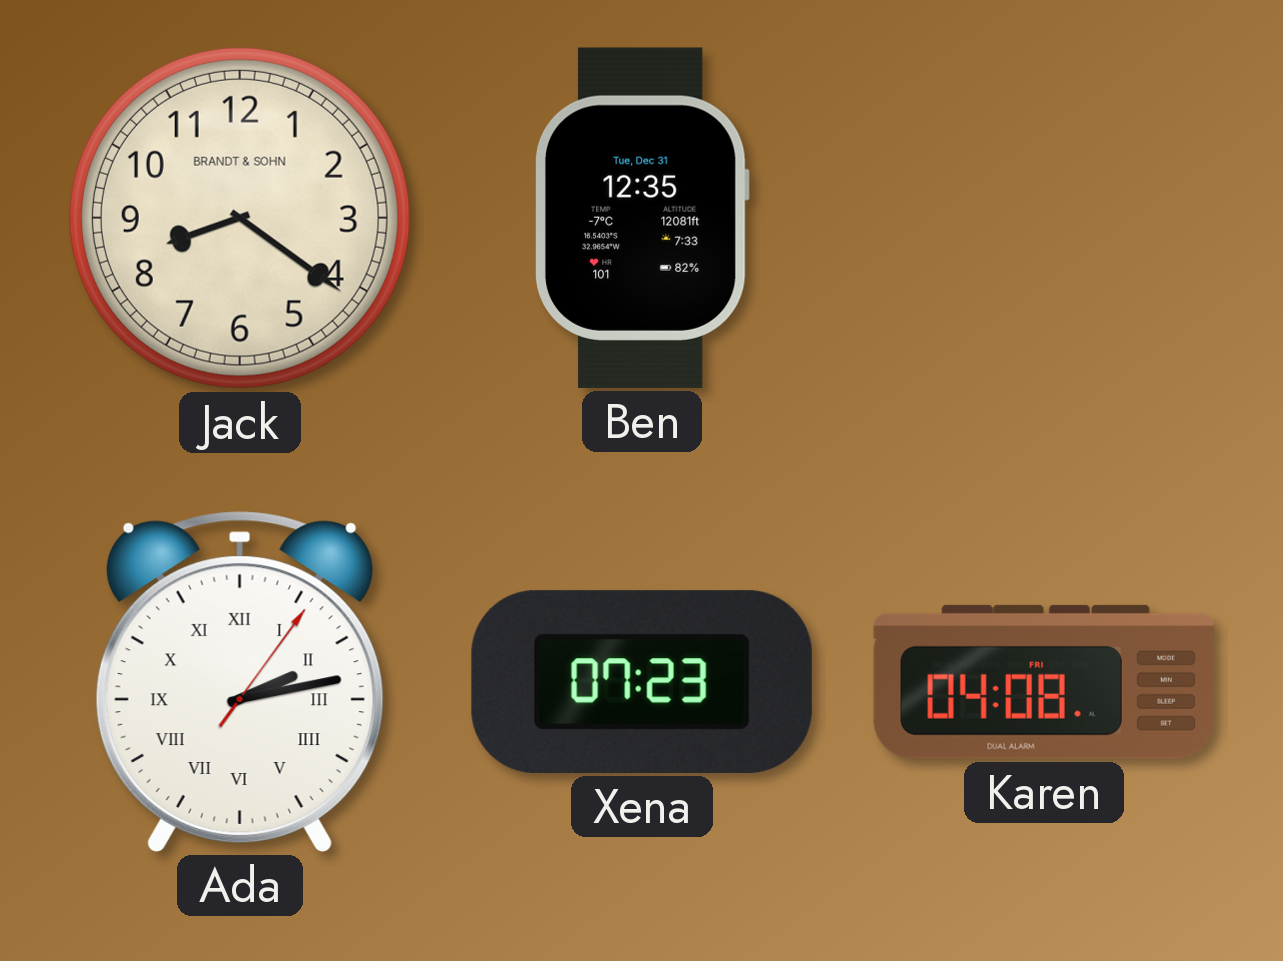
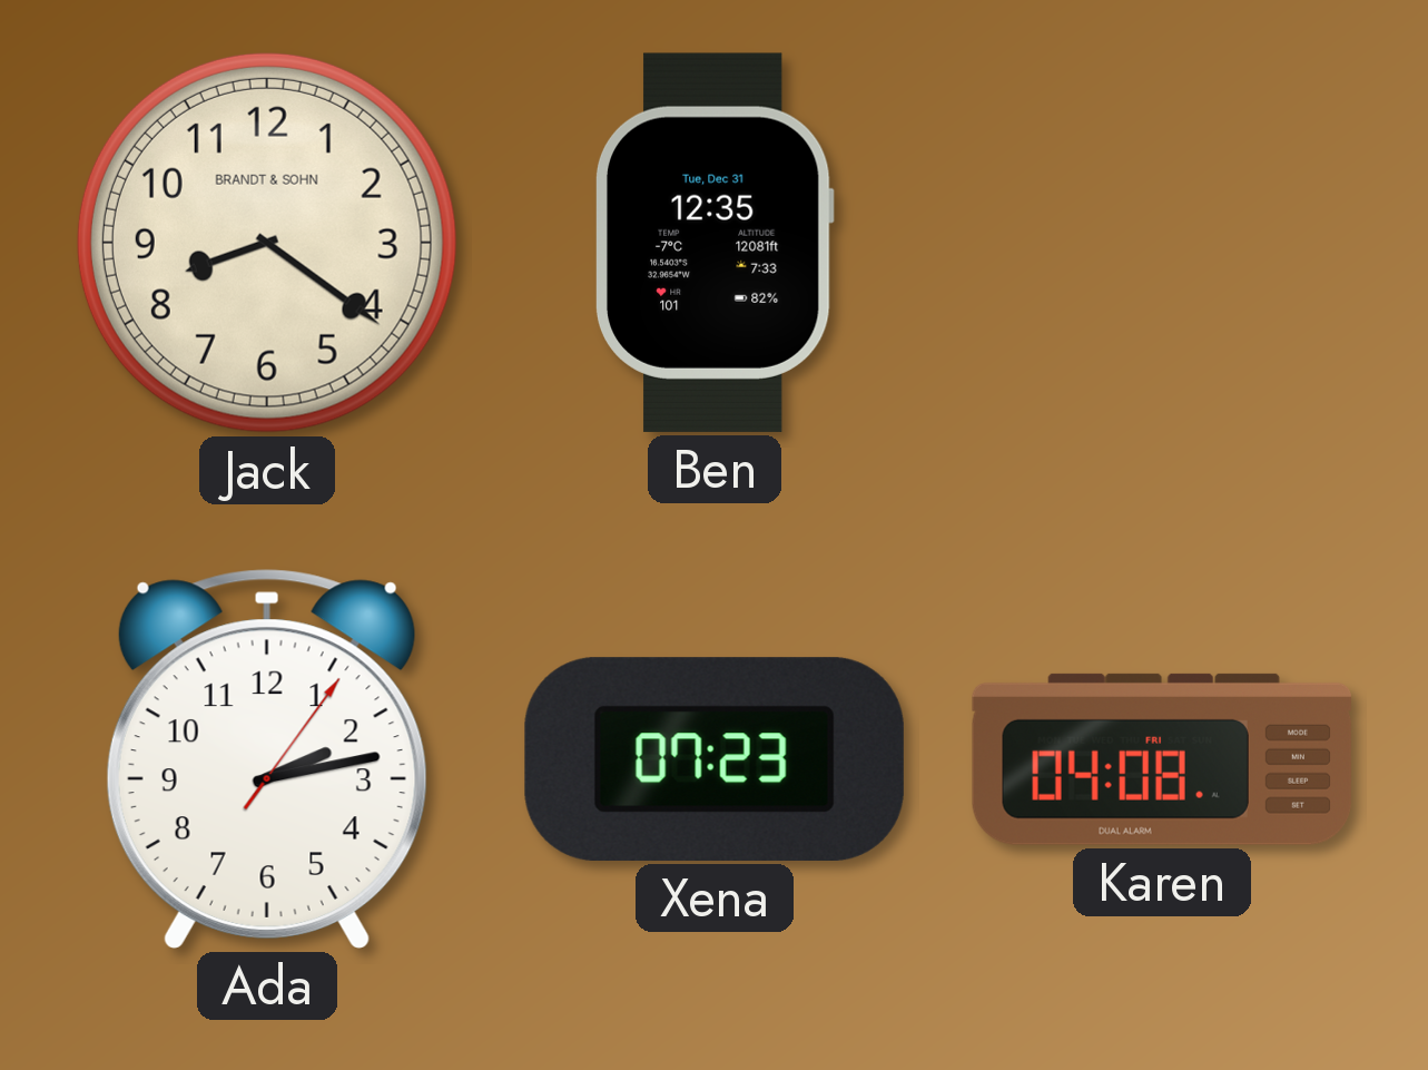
Ada numerals: Roman -> Arabic
